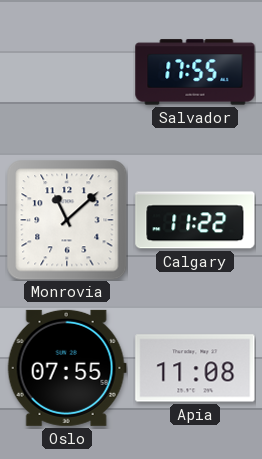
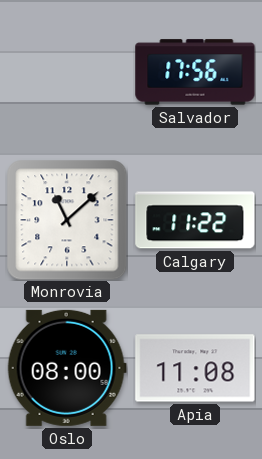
Salvador: 17:55 -> 17:56
Oslo: 07:55 -> 08:00
